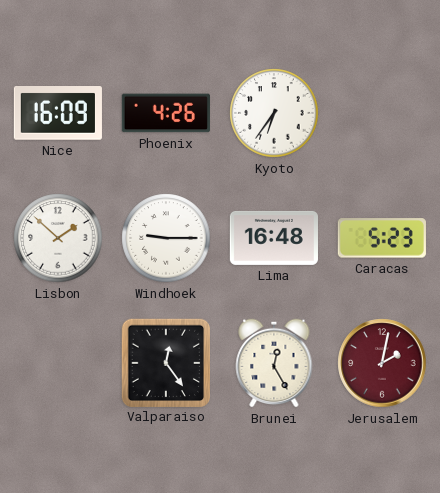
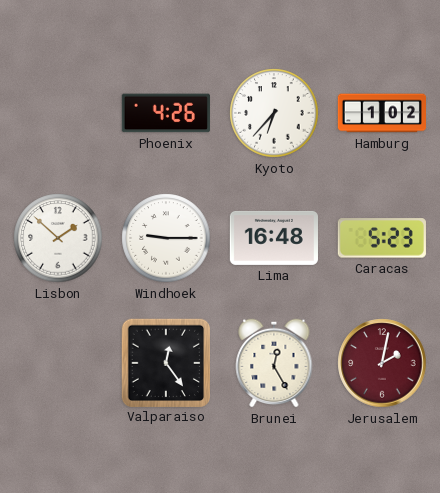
Nice: 16:09 -> none
Kyoto: 6:36 -> 6:37
Hamburg: none -> 1:02
